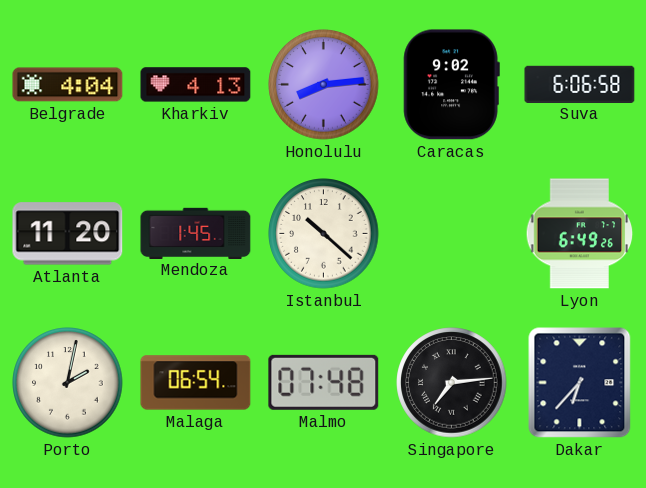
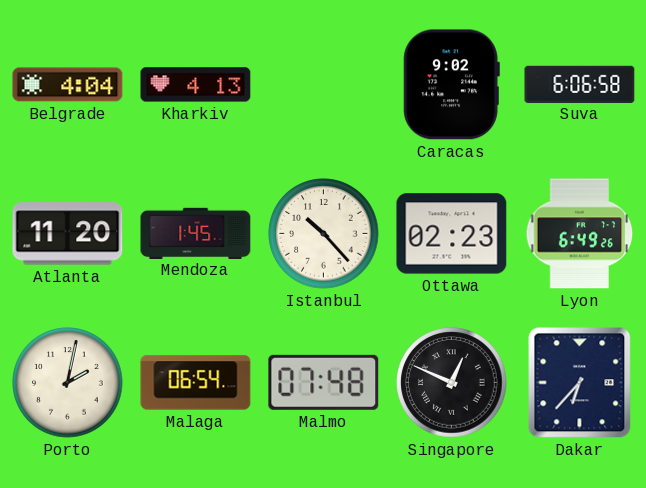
Honolulu: 8:14 -> none
Istanbul: 10:22 -> 10:23
Ottawa: none -> 02:23
Singapore: 7:14 -> 12:49
